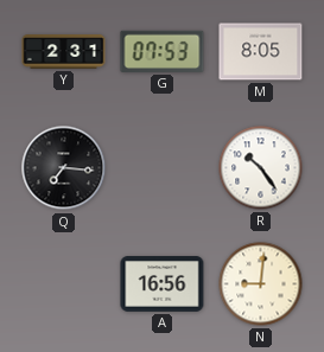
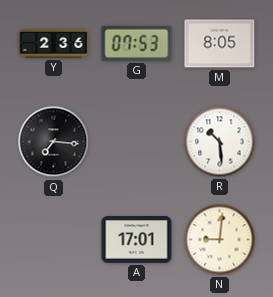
Y: 2:31 -> 2:36
R: 10:24 -> 10:29
A: 16:56 -> 17:01
